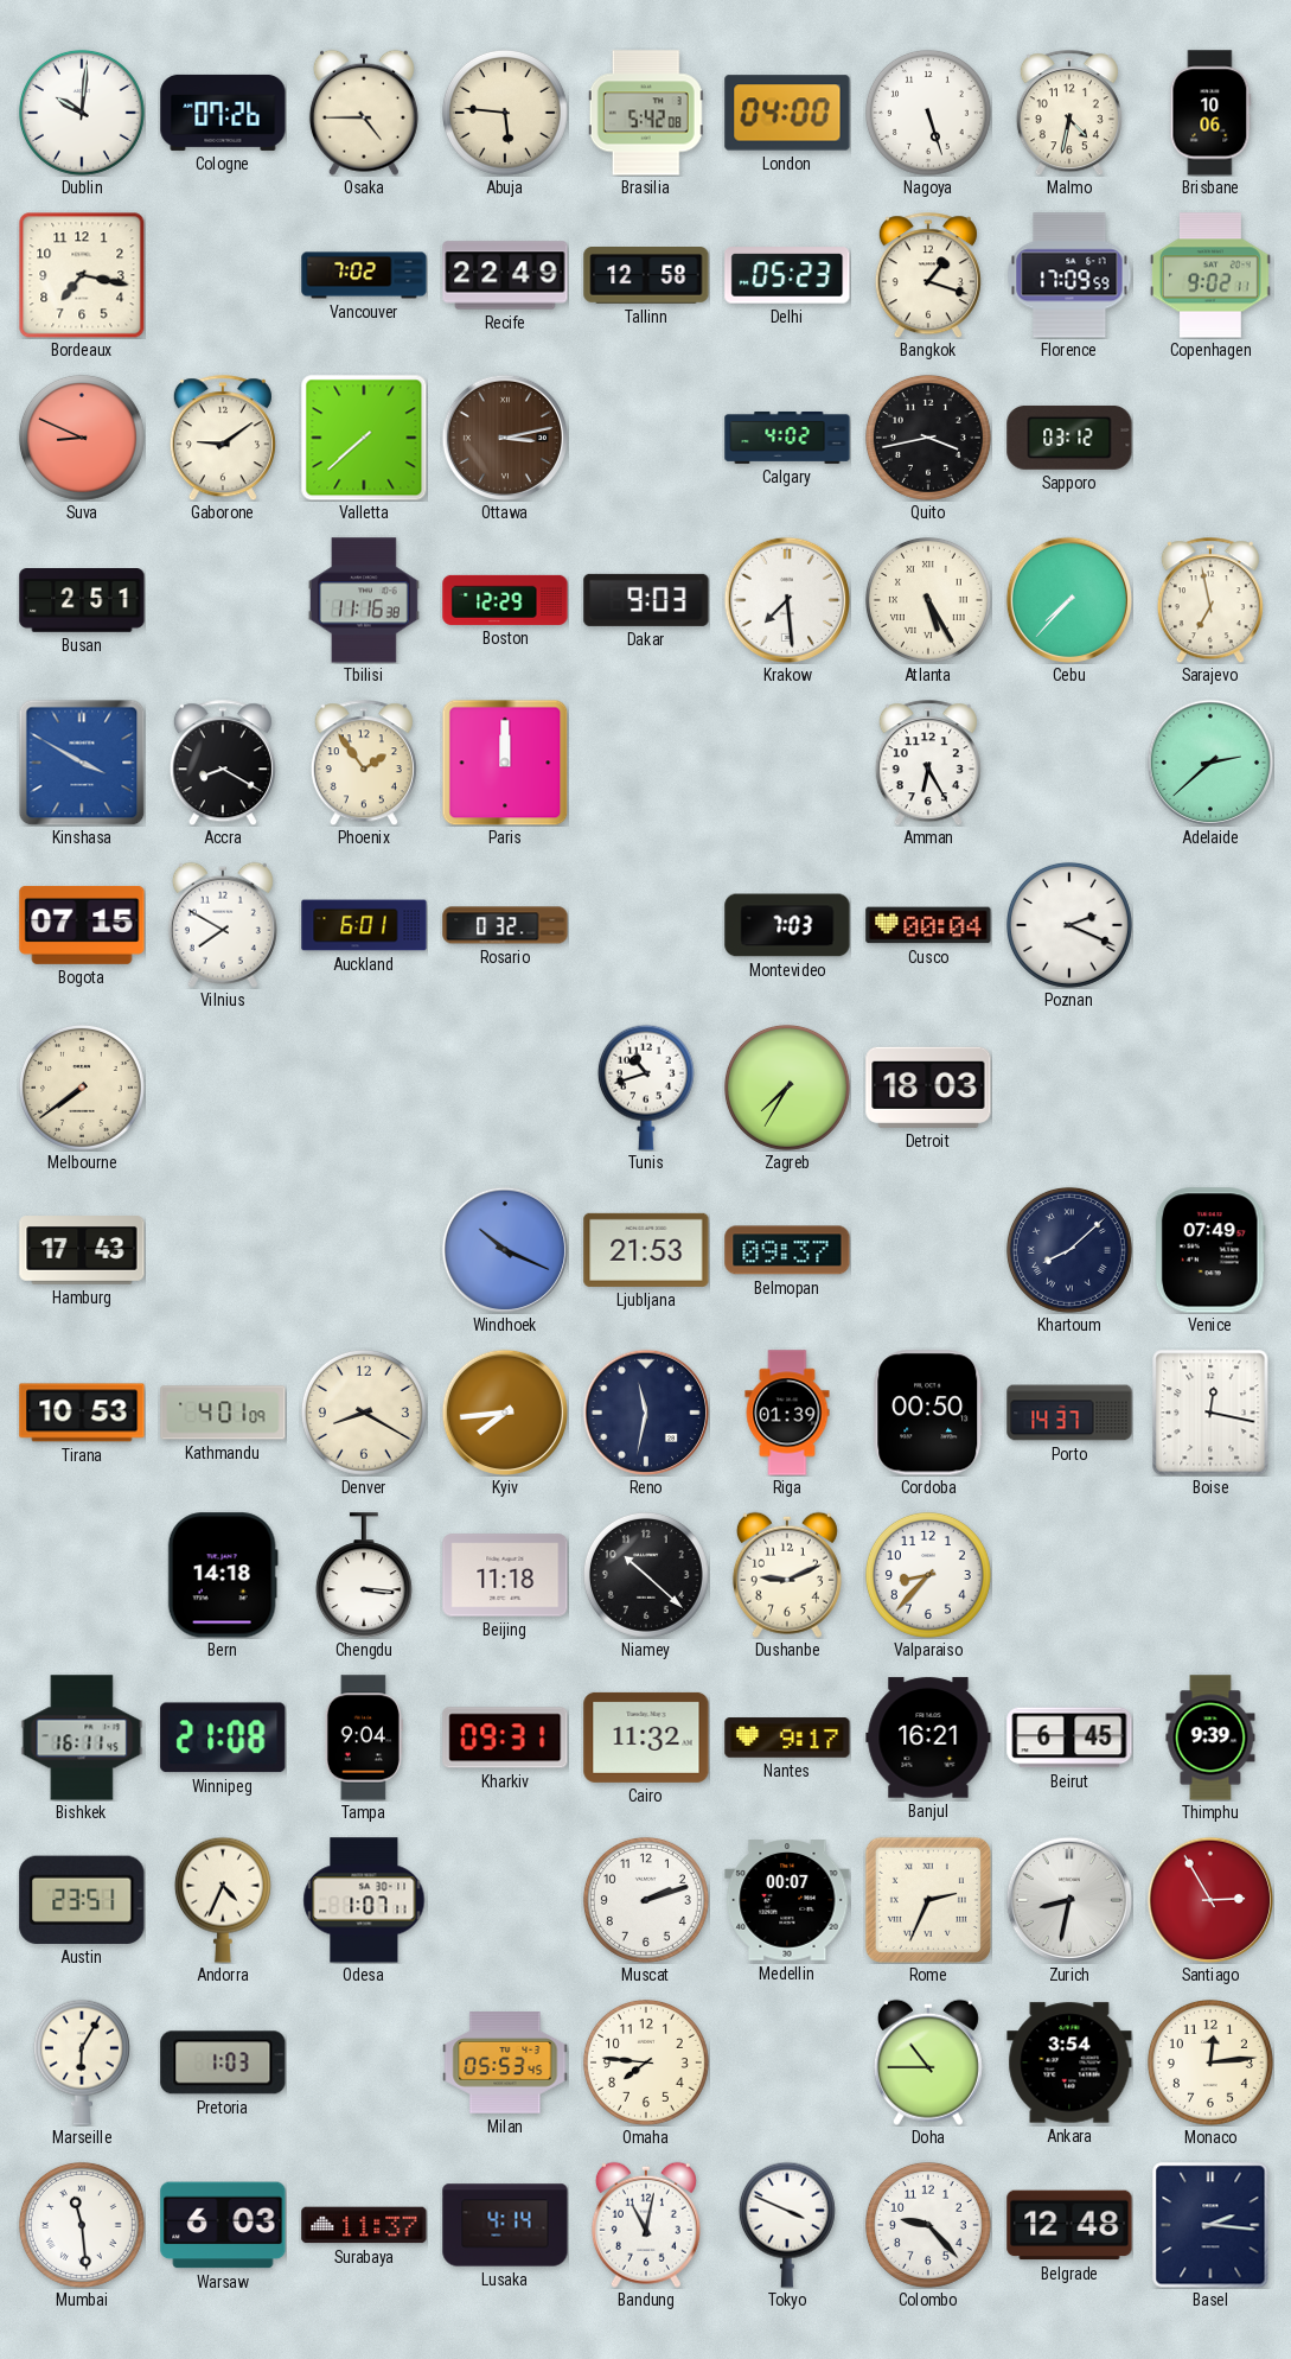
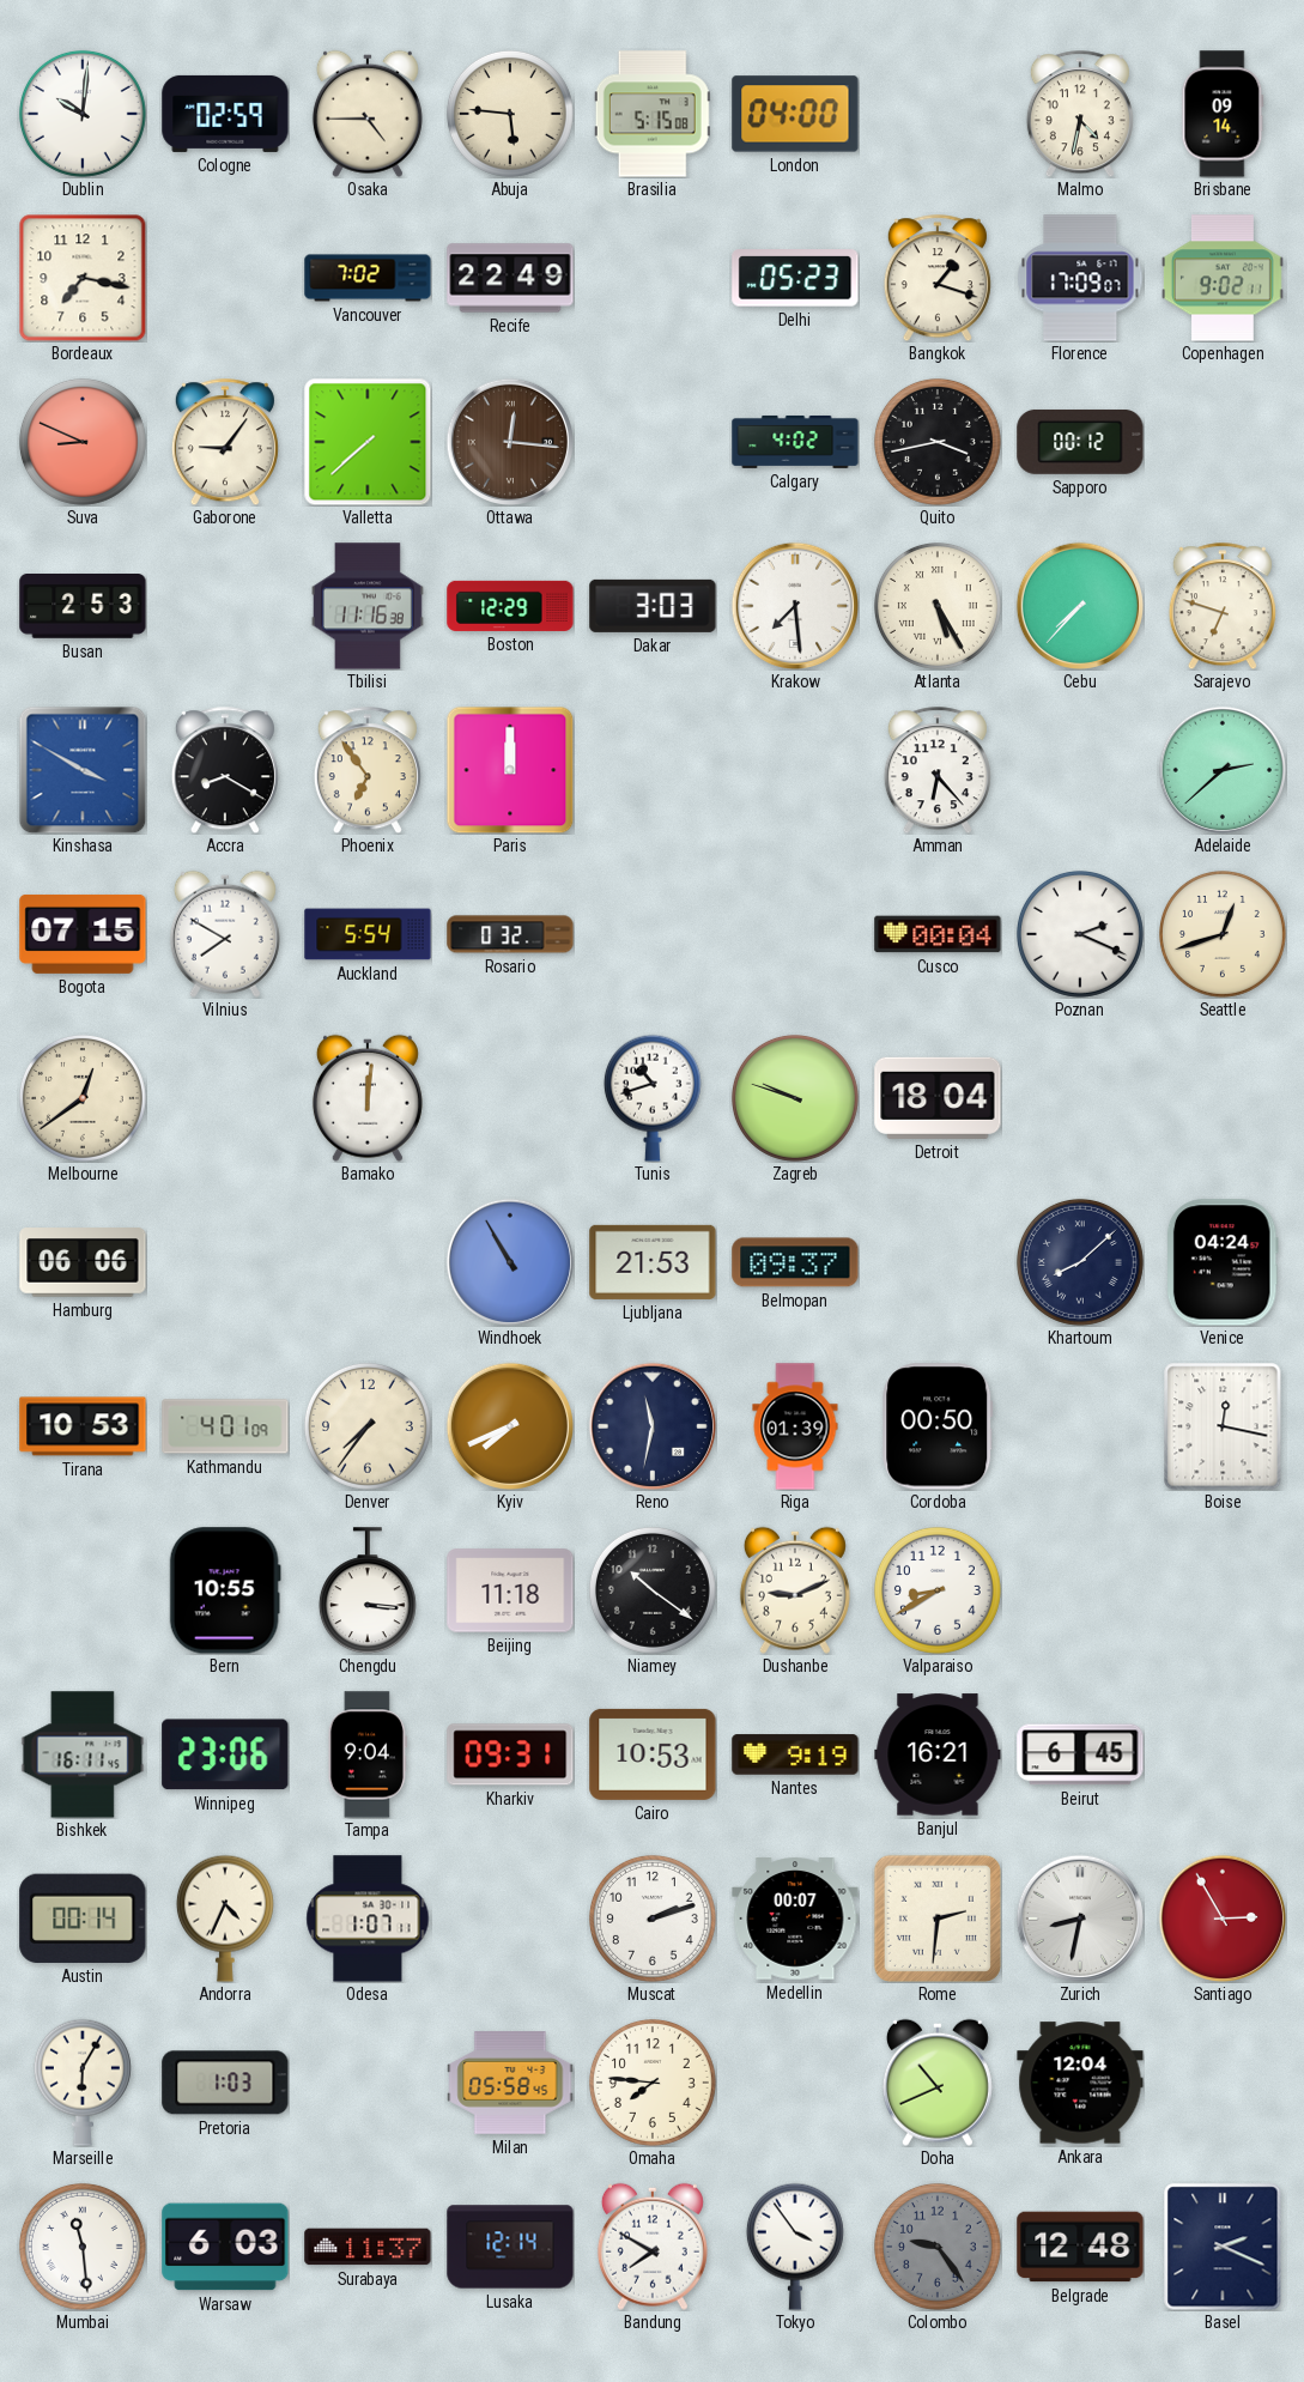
Cologne: 07:26 -> 02:59
Brasilia: 5:42 -> 5:15
Nagoya: 5:27 -> none
Brisbane: 10:06 -> 09:14
Tallinn: 12:58 -> none
Florence: 17:09:59 -> 17:09:07
Gaborone: 9:09 -> 9:06
Ottawa: 3:13 -> 12:16
Sapporo: 03:12 -> 00:12
Busan: 2:51 -> 2:53
Dakar: 9:03 -> 3:03
Sarajevo: 6:58 -> 6:48
Phoenix: 1:54 -> 6:54
Amman: 6:25 -> 6:23
Auckland: 6:01 -> 5:54
Montevideo: 7:03 -> none
Seattle: none -> 12:42
Melbourne: 7:39 -> 12:39
Bamako: none -> 12:01
Zagreb: 7:35 -> 9:48
Detroit: 18:03 -> 18:04
Hamburg: 17:43 -> 06:06
Windhoek: 10:19 -> 10:55
Venice: 07:49 -> 04:24
Denver: 8:20 -> 7:36
Kyiv: 7:44 -> 7:41
Porto: 14:37 -> none
Bern: 14:18 -> 10:55
Niamey: 10:22 -> 10:21
Valparaiso: 8:37 -> 8:40
Winnipeg: 21:08 -> 23:06
Cairo: 11:32 -> 10:53
Nantes: 9:17 -> 9:19
Thimphu: 9:39 -> none
Austin: 23:51 -> 00:14
Rome: 2:34 -> 2:31
Milan: 05:53 -> 05:58
Doha: 10:45 -> 10:41
Ankara: 3:54 -> 12:04
Monaco: 12:14 -> none
Lusaka: 4:14 -> 12:14
Bandung: 11:02 -> 7:50
Tokyo: 3:49 -> 3:54
Colombo: 9:23 -> 9:24
Colombo dial: white -> grey
Basel: 2:16 -> 2:19
